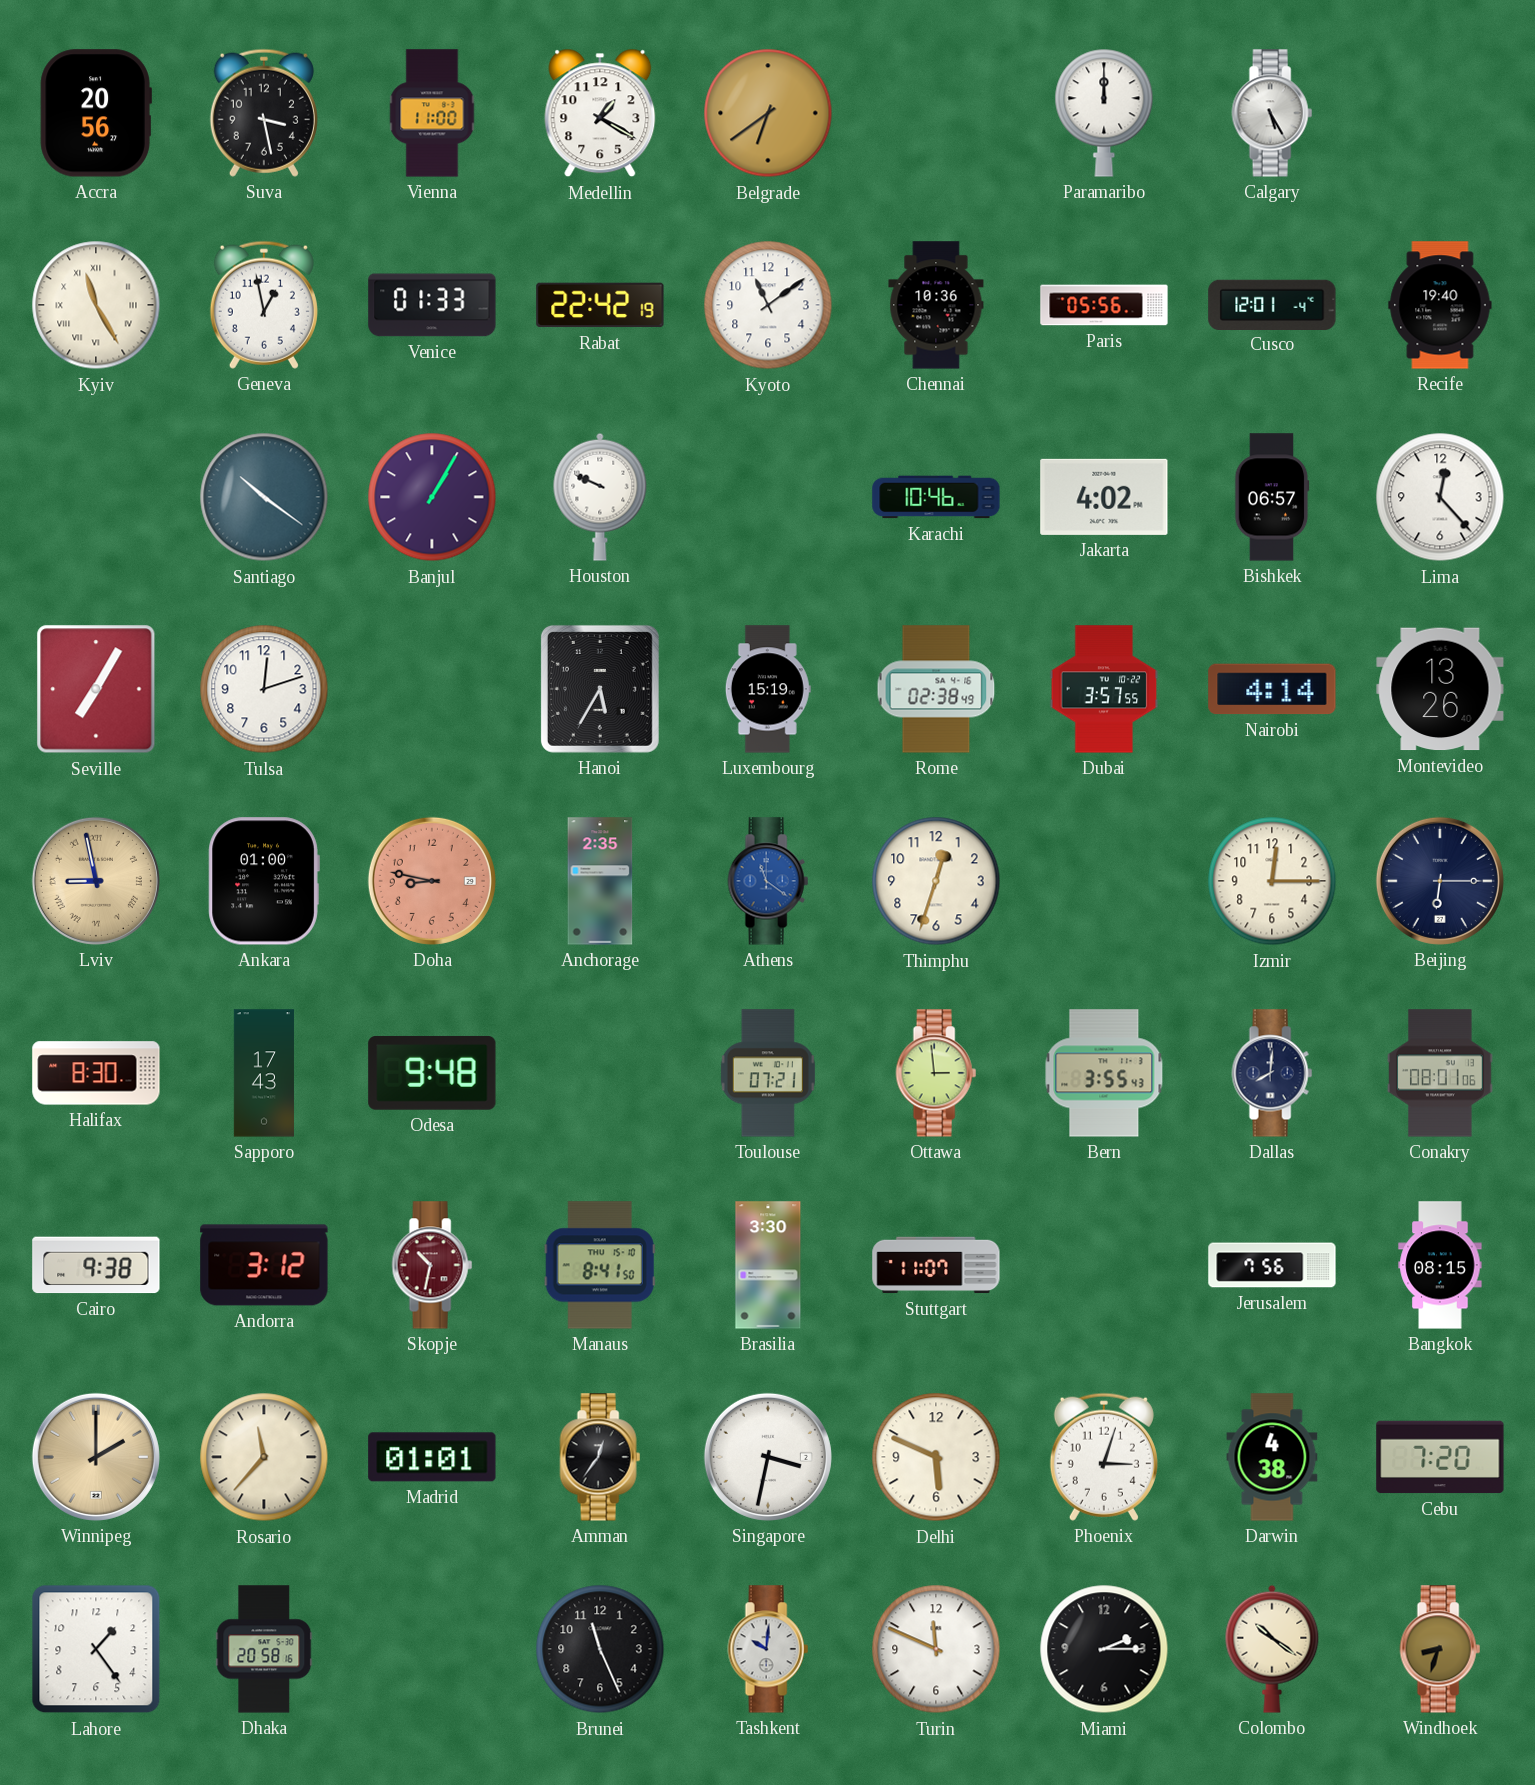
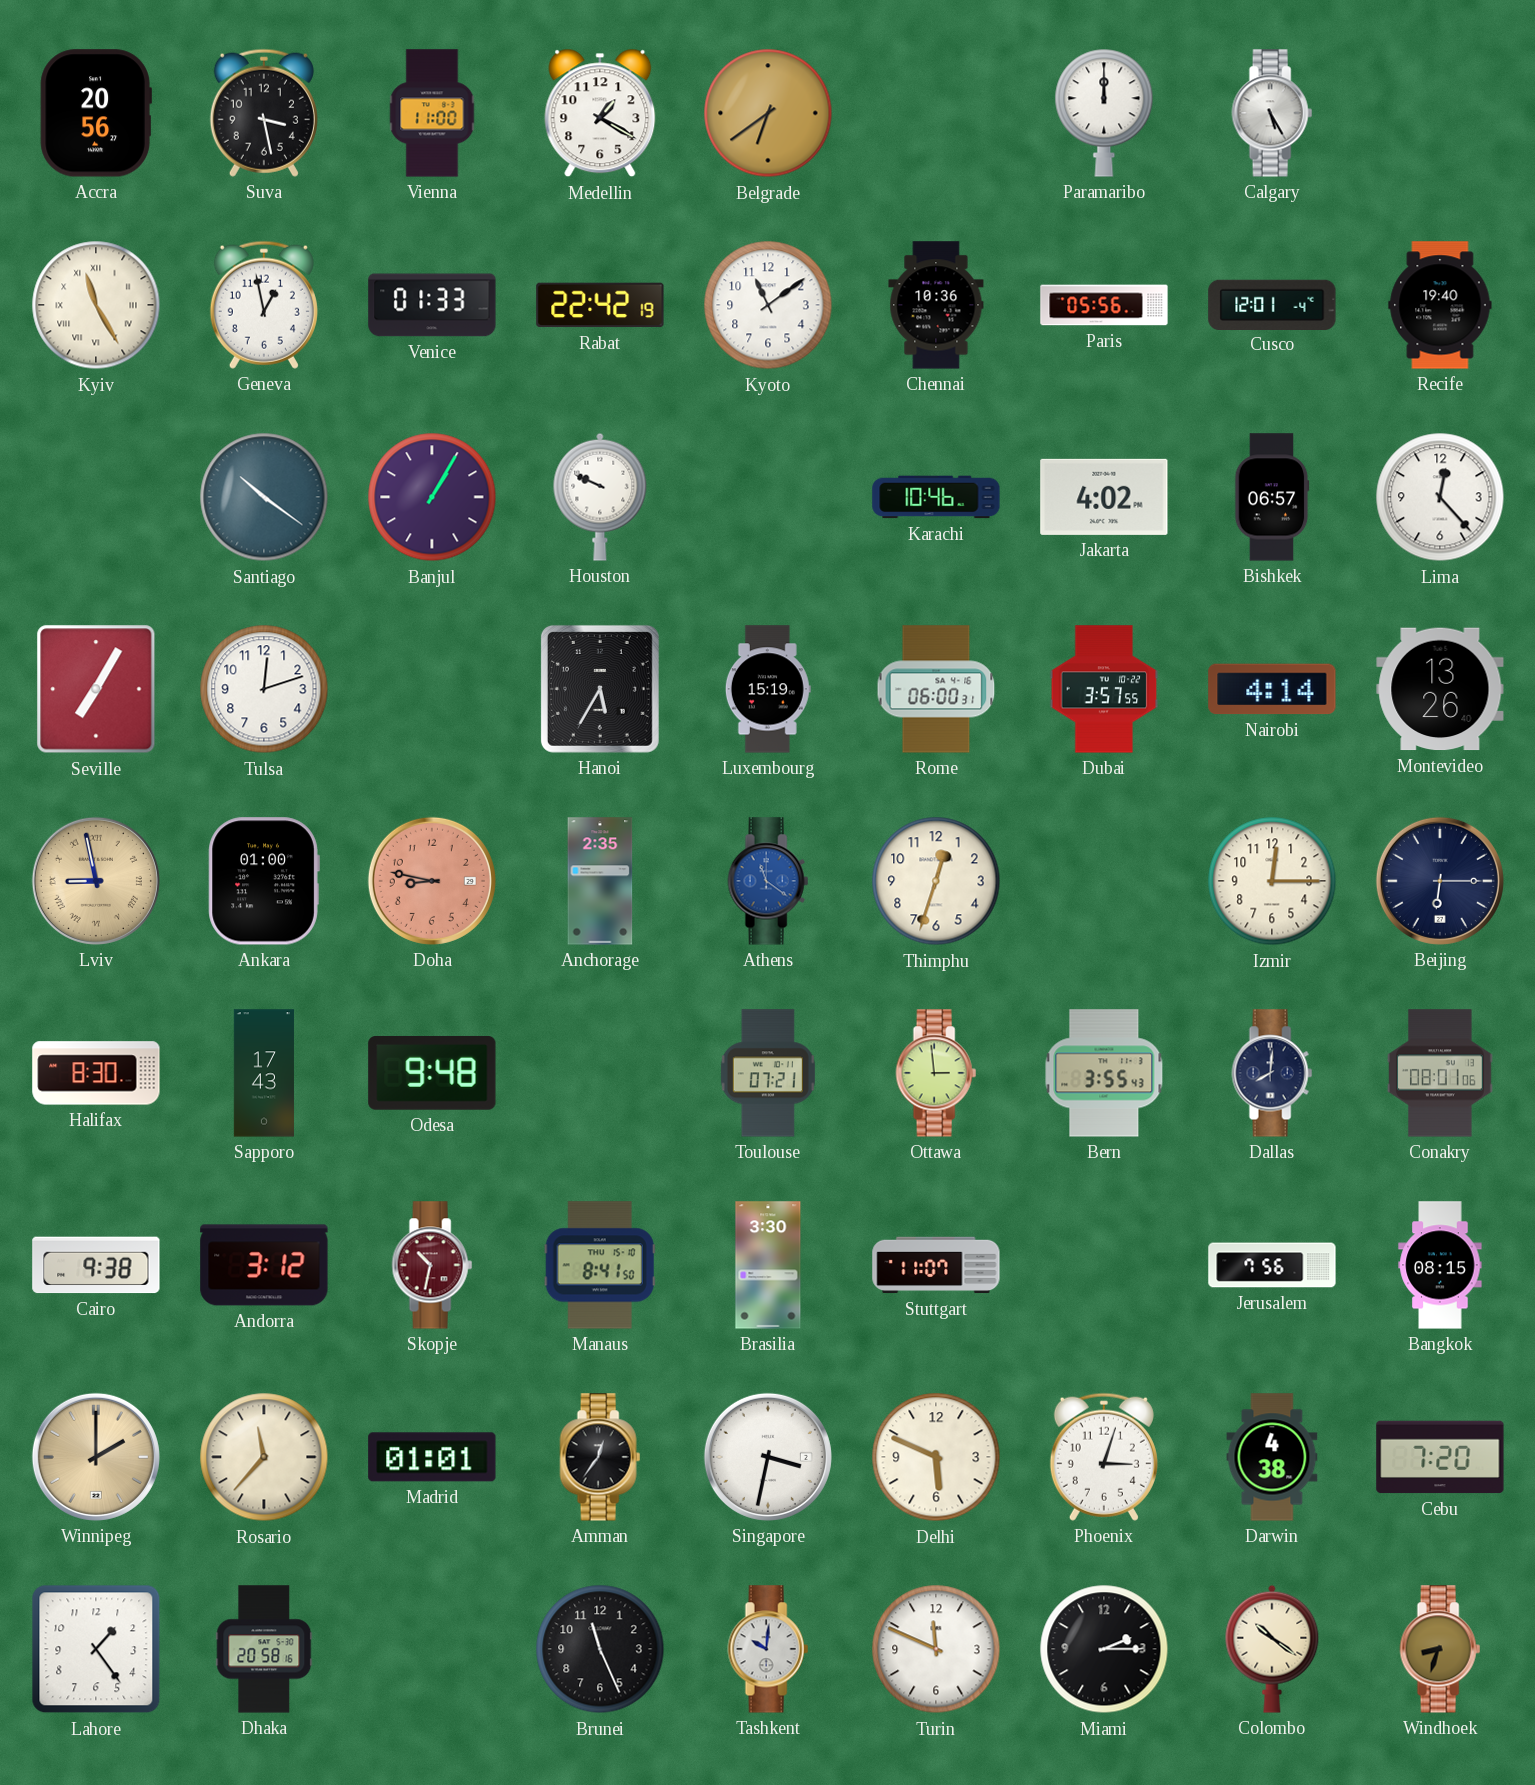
Rome: 02:38 -> 06:00
